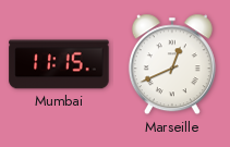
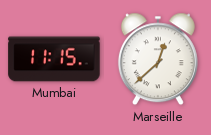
Marseille: 12:41 -> 12:38
